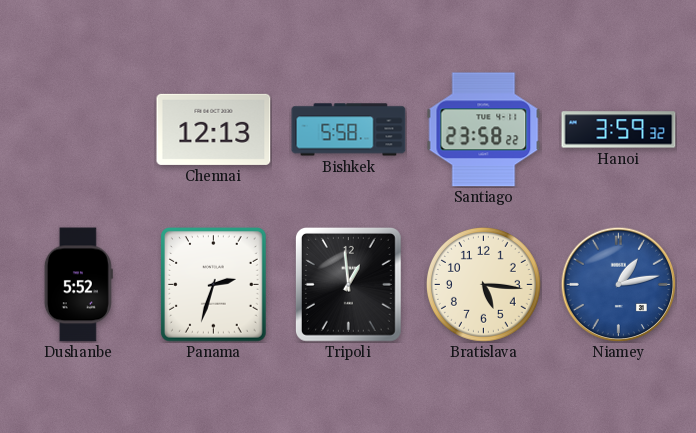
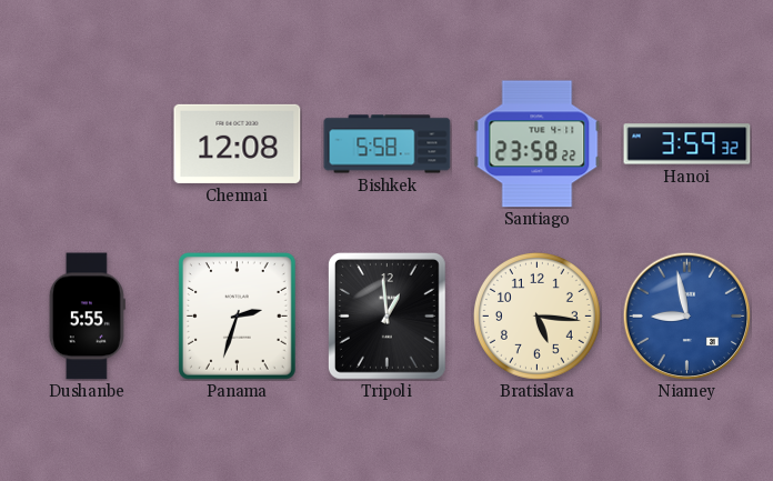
Chennai: 12:13 -> 12:08
Dushanbe: 5:52 -> 5:55
Niamey: 1:13 -> 8:58
